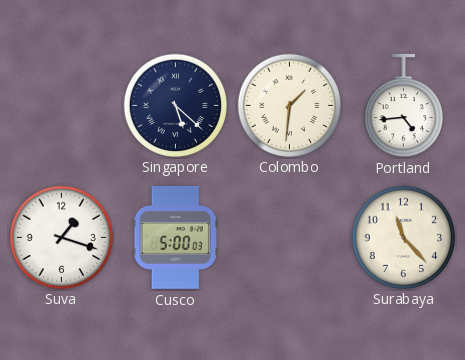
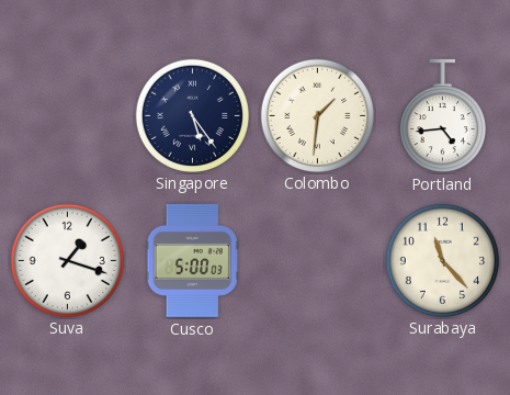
Singapore: 5:22 -> 5:24
